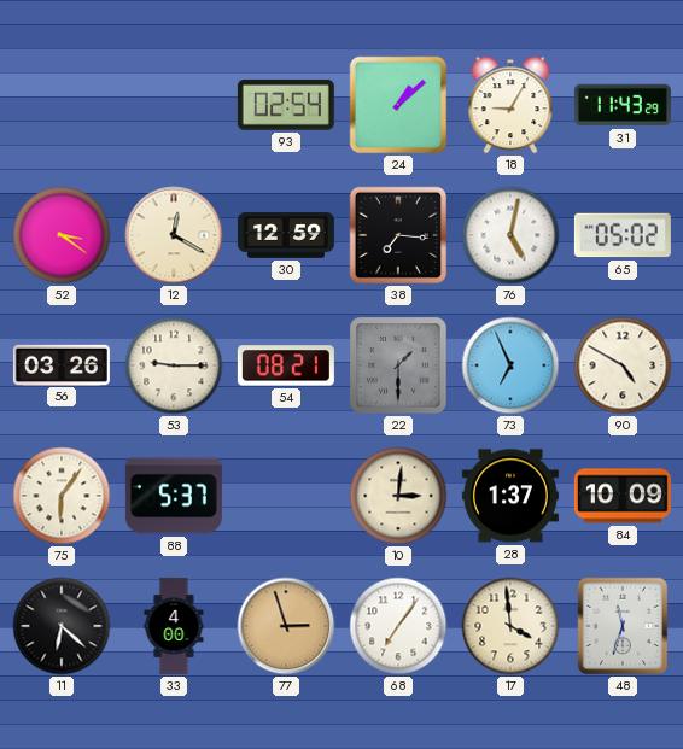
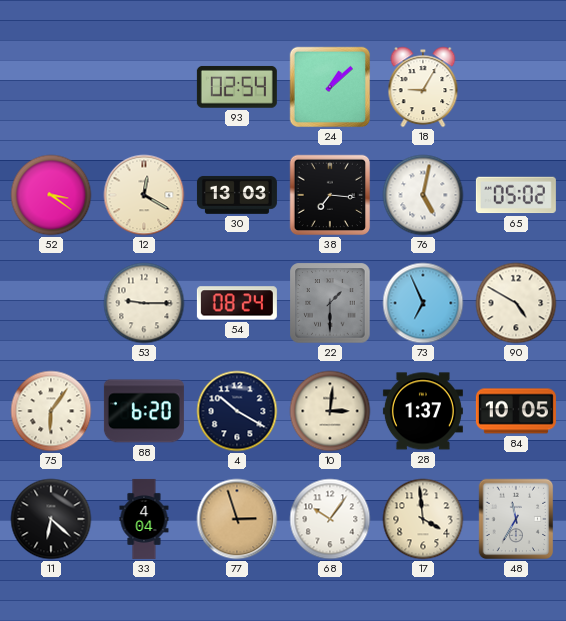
31: 11:43 -> none
30: 12:59 -> 13:03
56: 03:26 -> none
54: 08:21 -> 08:24
88: 5:37 -> 6:20
4: none -> 10:20
84: 10:09 -> 10:05
33: 4:00 -> 4:04
68: 7:06 -> 10:06
48: 11:33 -> 11:35
